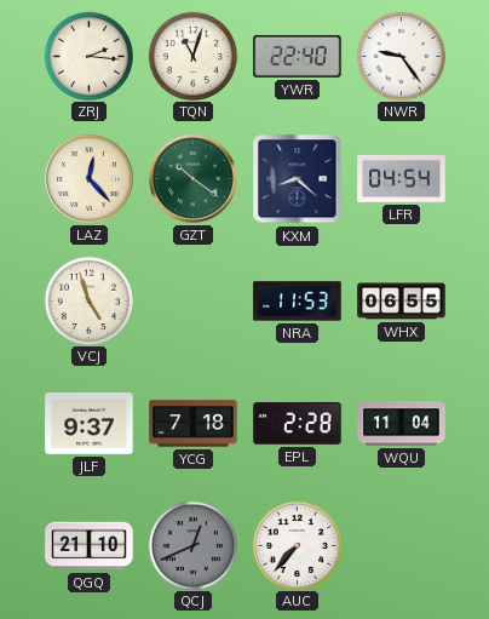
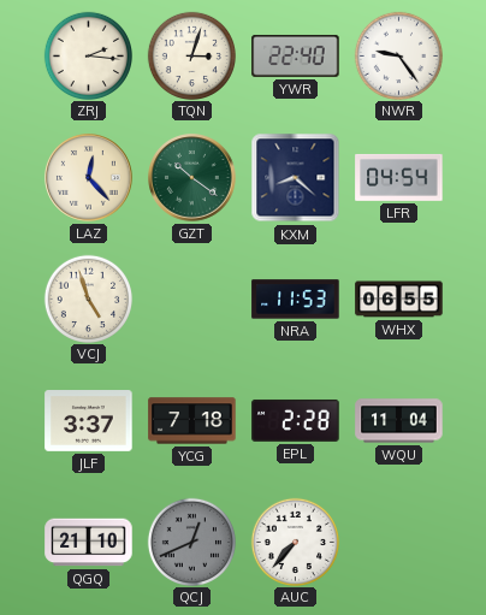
TQN: 11:03 -> 3:03
JLF: 9:37 -> 3:37
